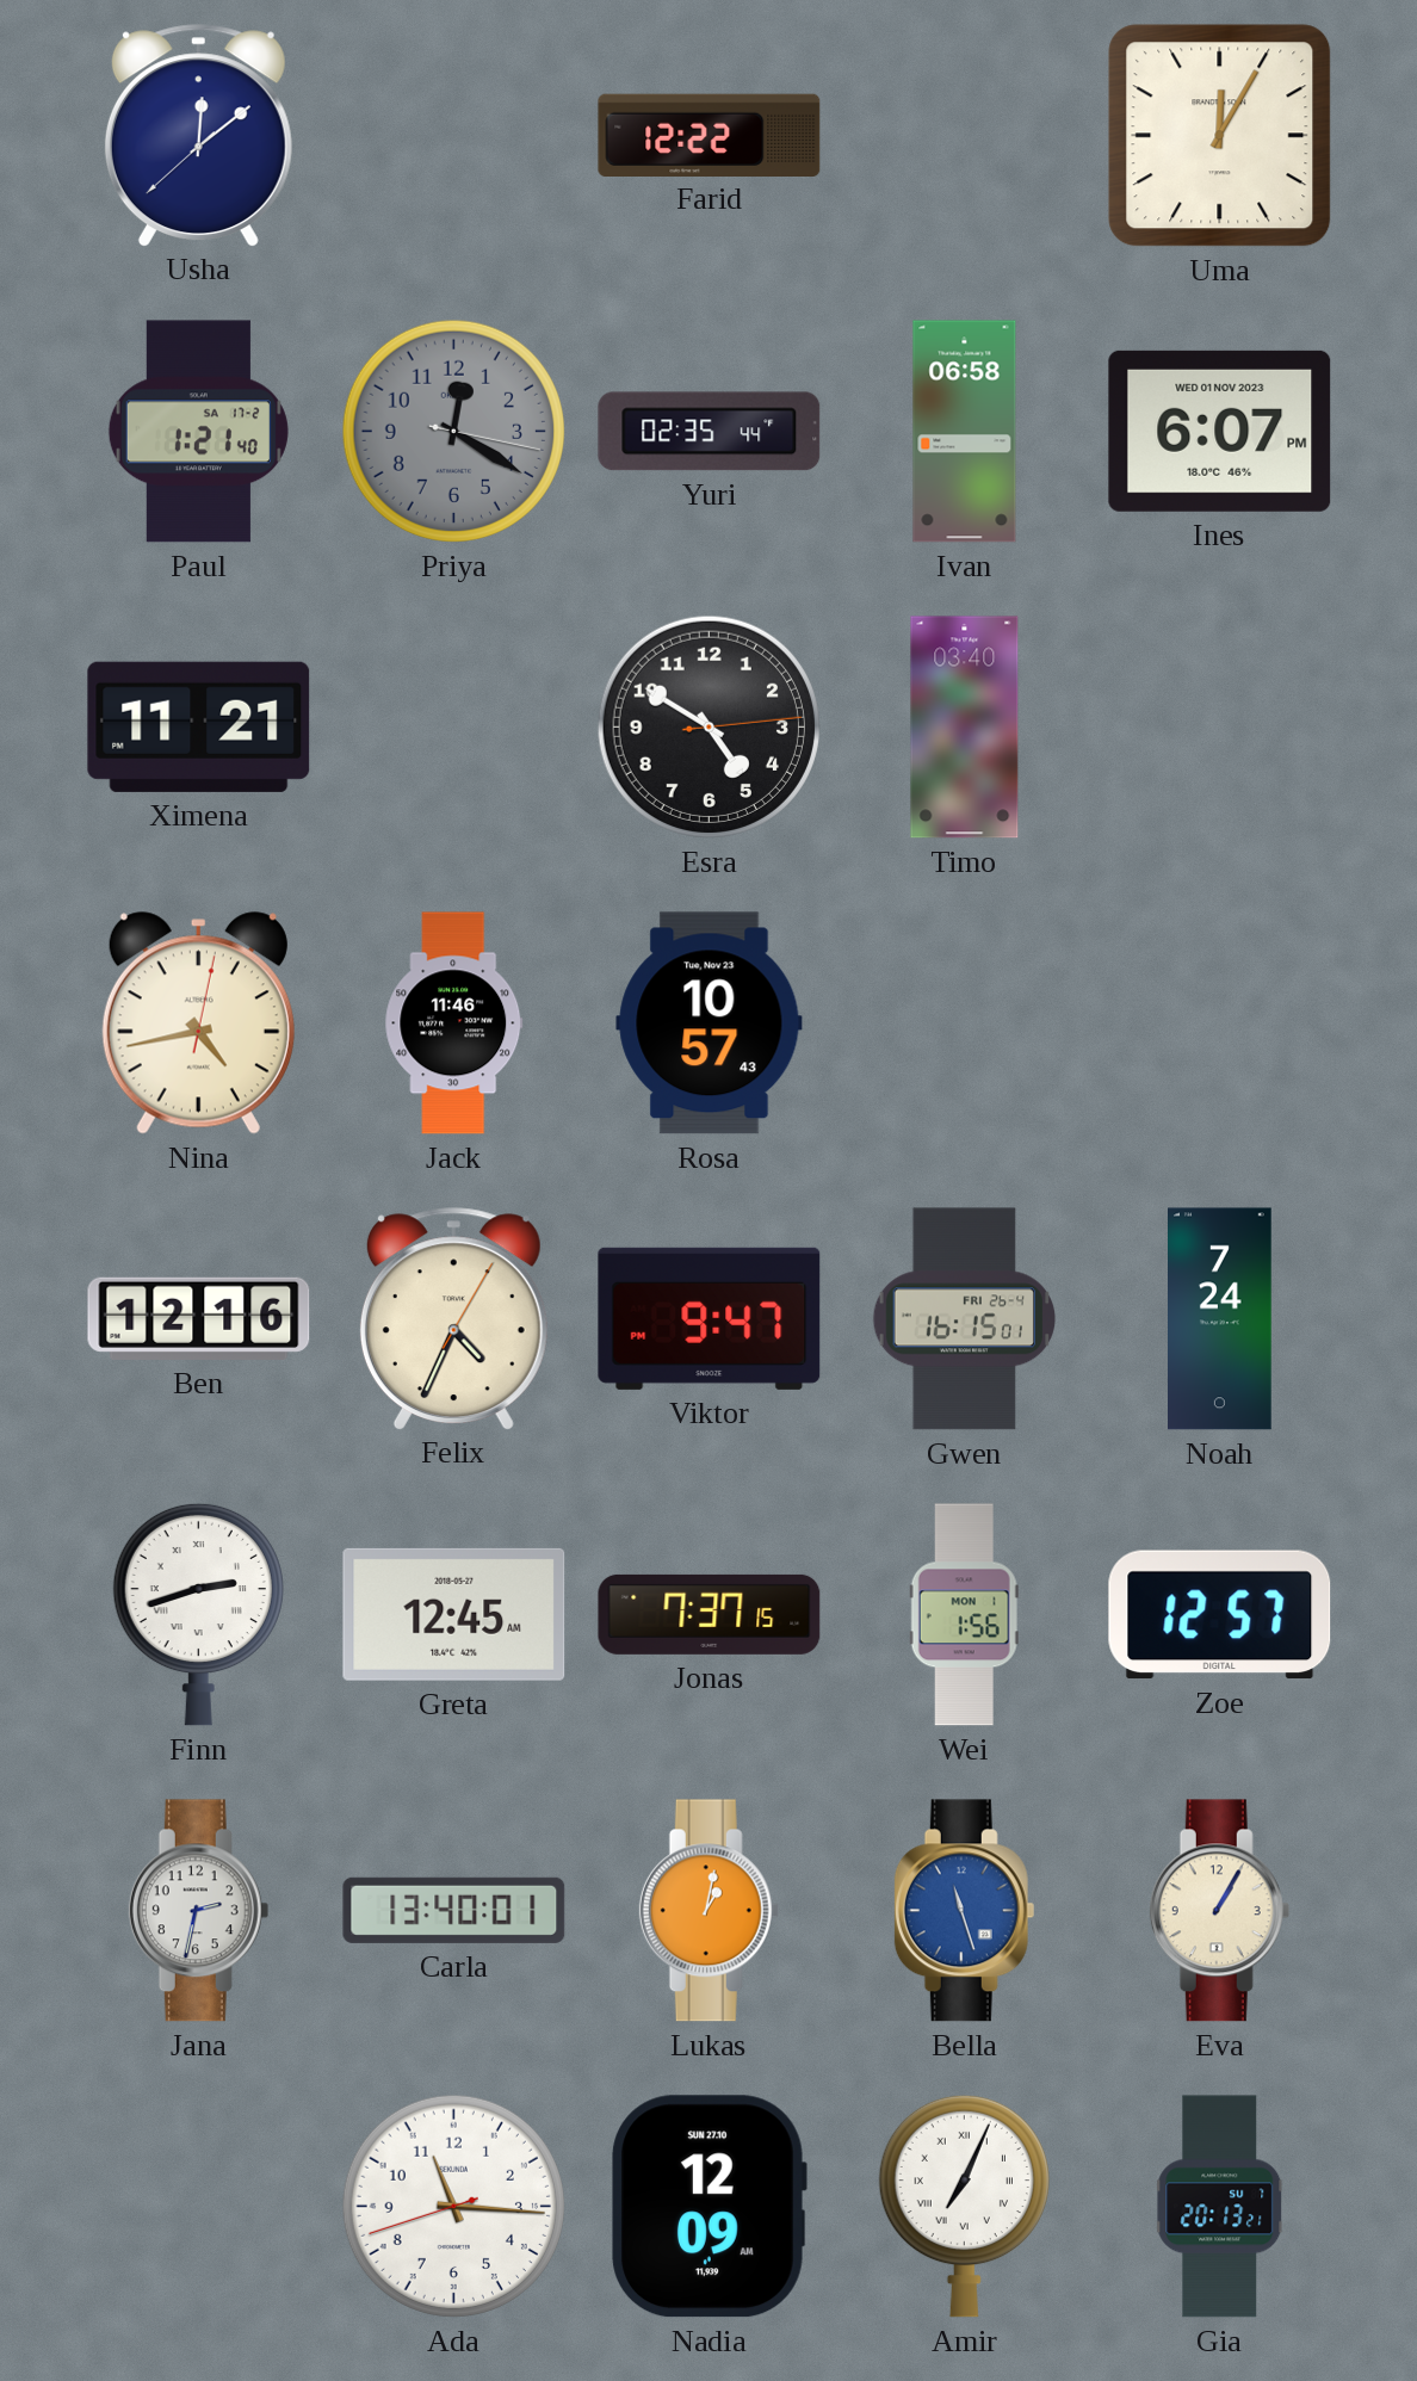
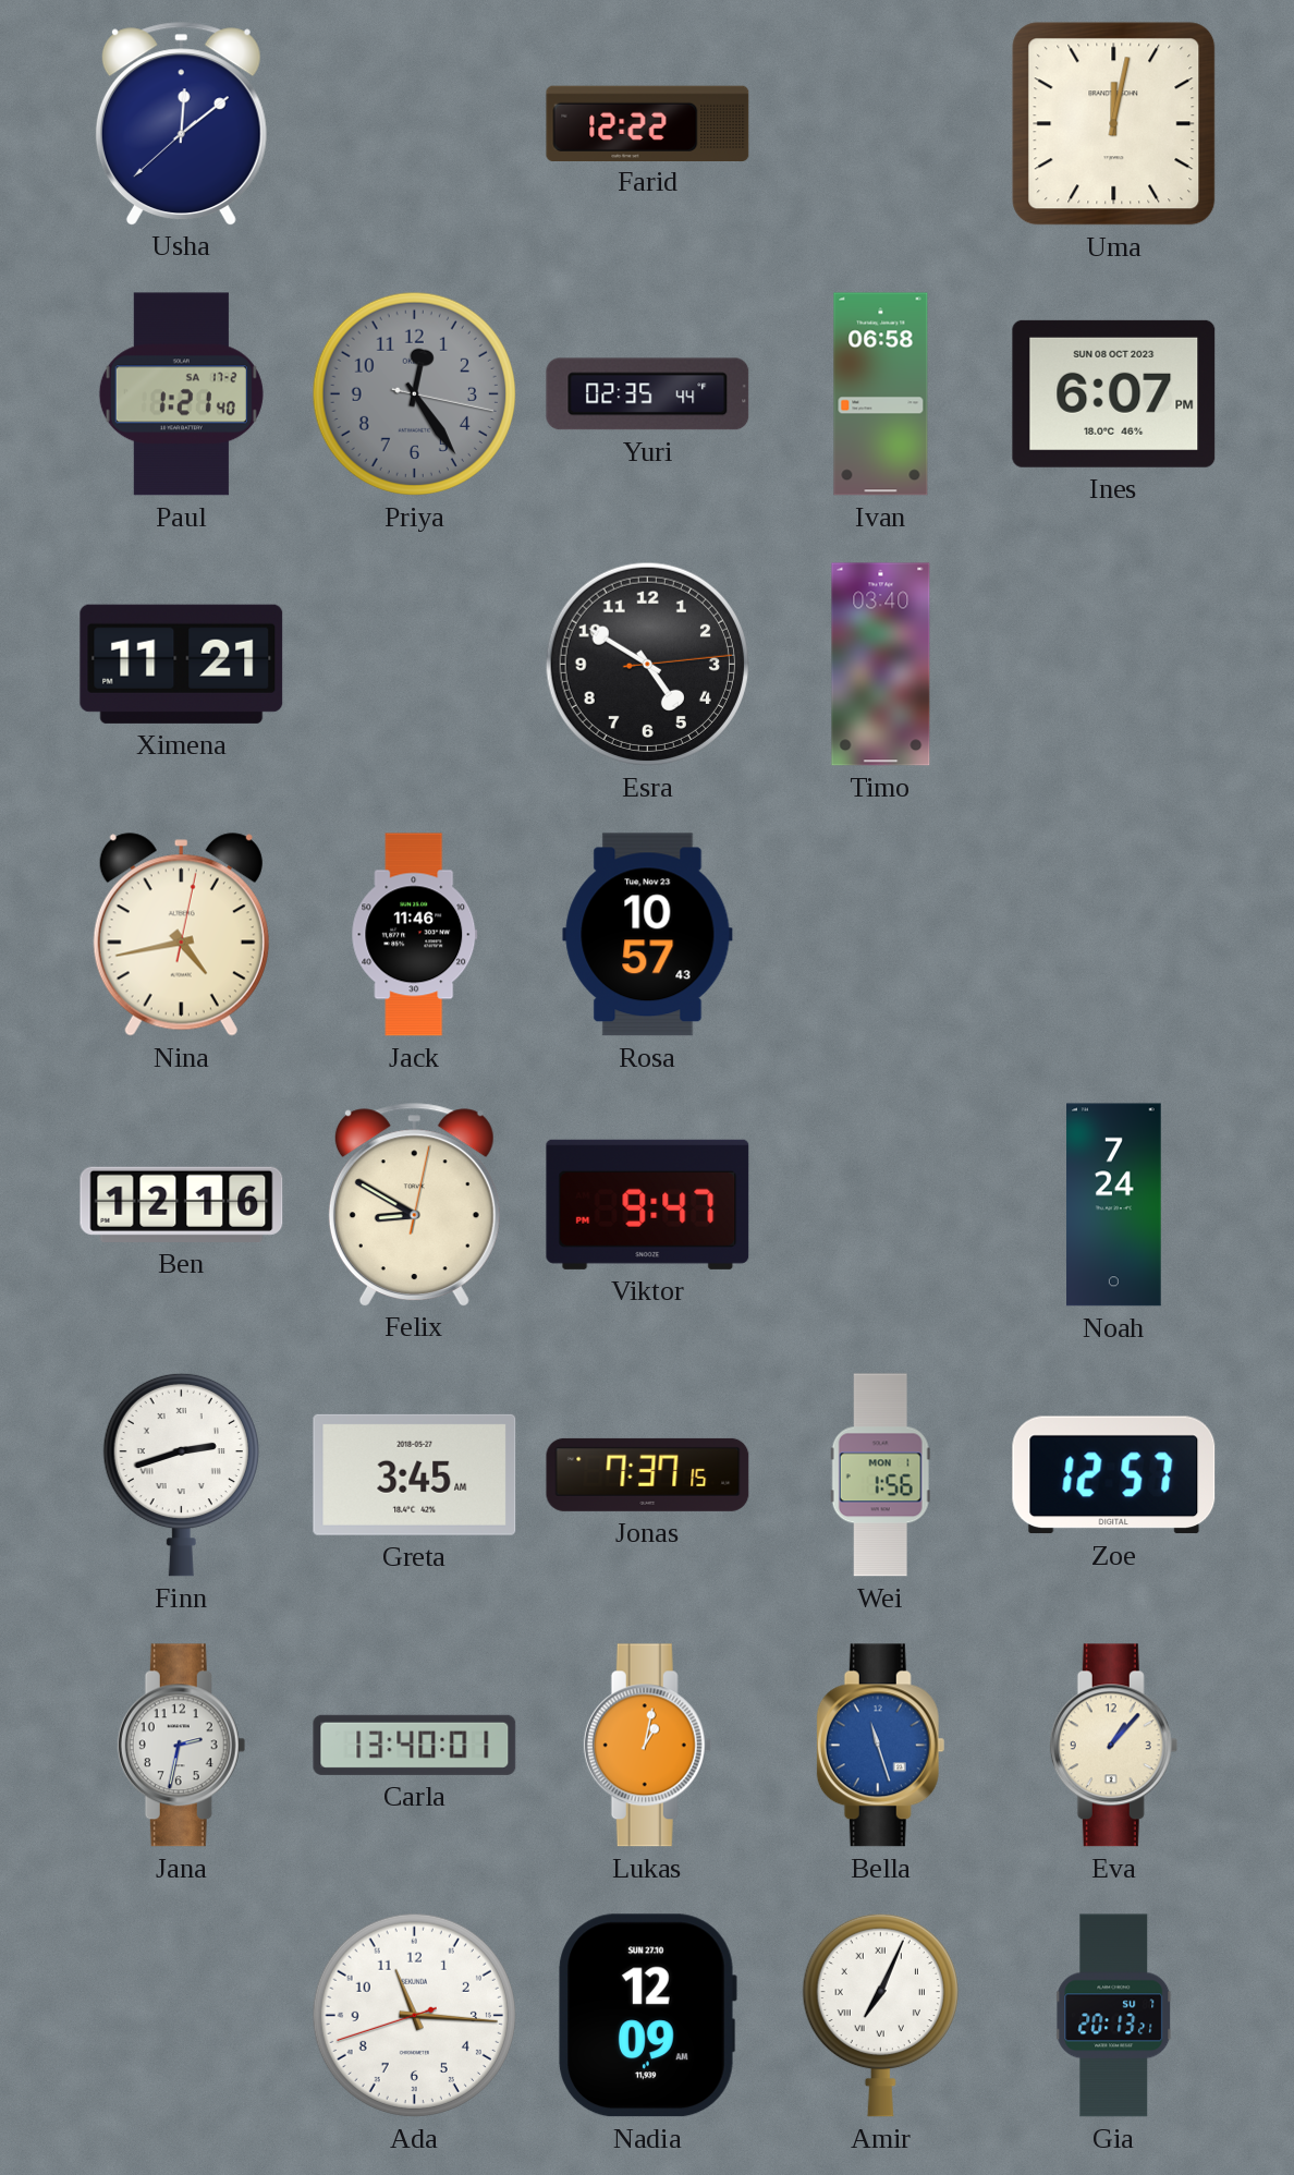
Uma: 12:05 -> 12:02
Priya: 12:20 -> 12:24
Ines date: WED 01 NOV 2023 -> SUN 08 OCT 2023
Felix: 4:34 -> 8:50
Gwen: 16:15 -> none
Greta: 12:45 -> 3:45
Eva: 1:05 -> 1:07
